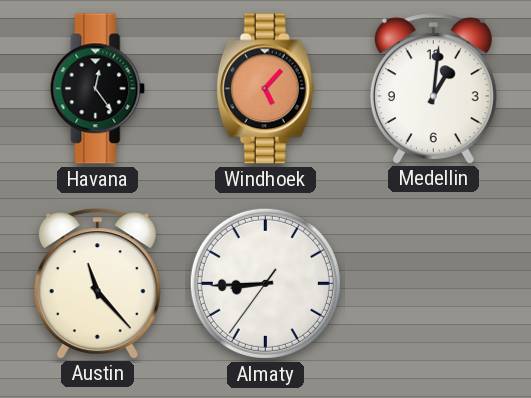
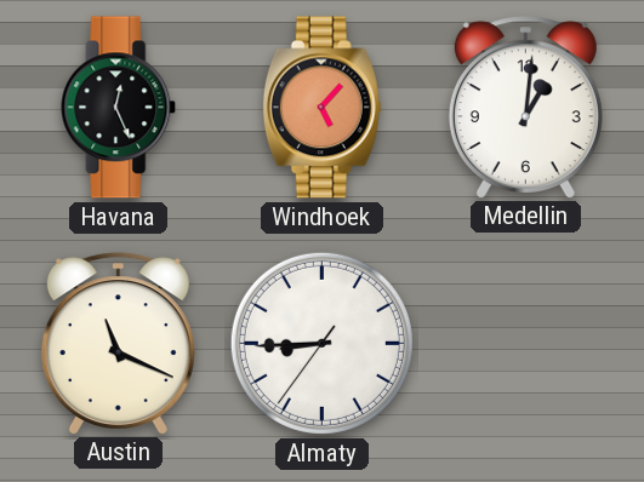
Havana: 12:24 -> 12:26
Austin: 11:23 -> 11:19
